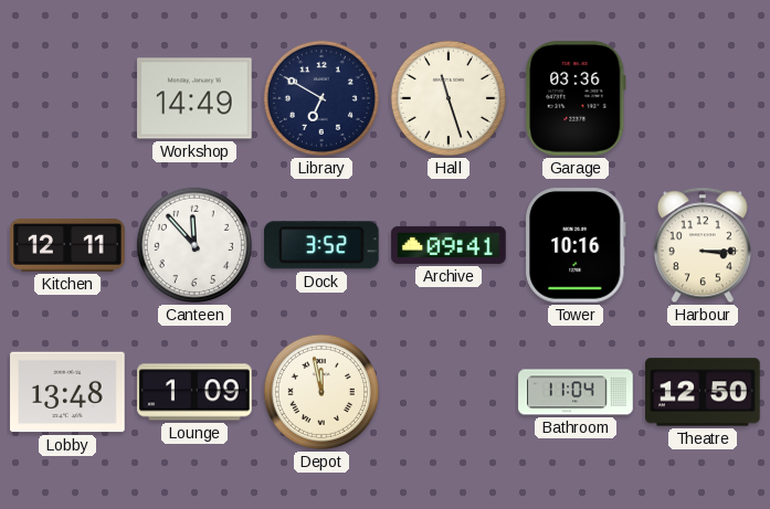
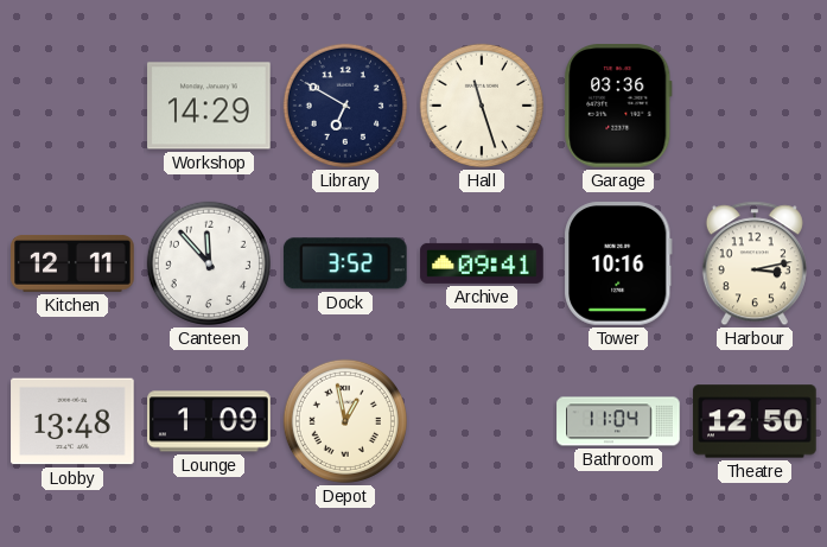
Workshop: 14:49 -> 14:29
Harbour: 3:15 -> 3:13
Depot: 11:58 -> 12:58
